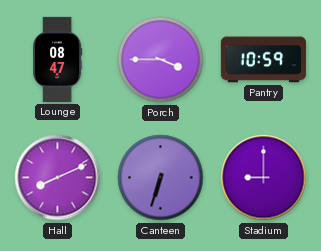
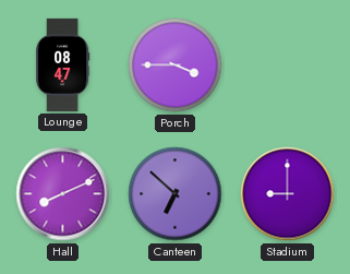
Pantry: 10:59 -> none
Canteen: 6:33 -> 6:52
